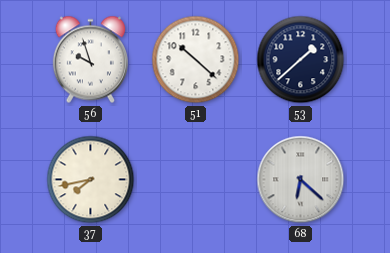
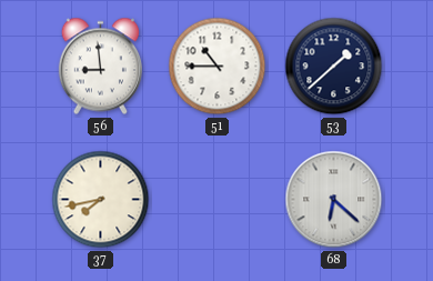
56: 9:57 -> 8:59
51: 10:22 -> 10:45
